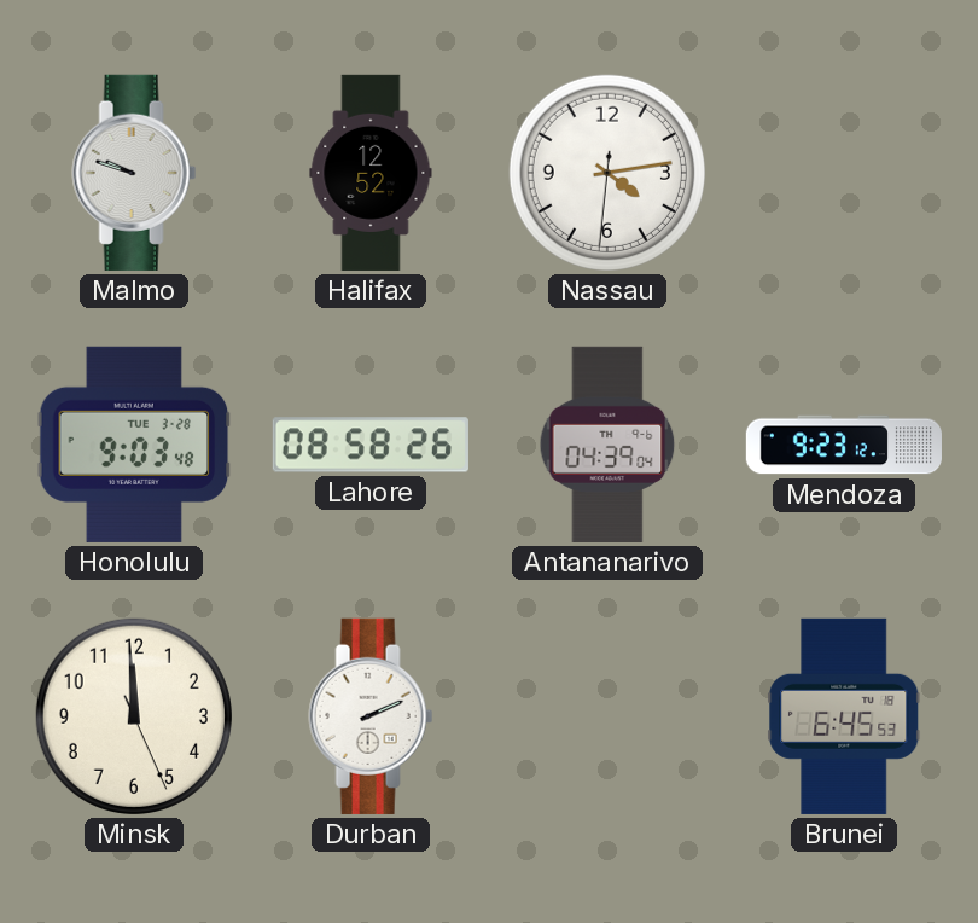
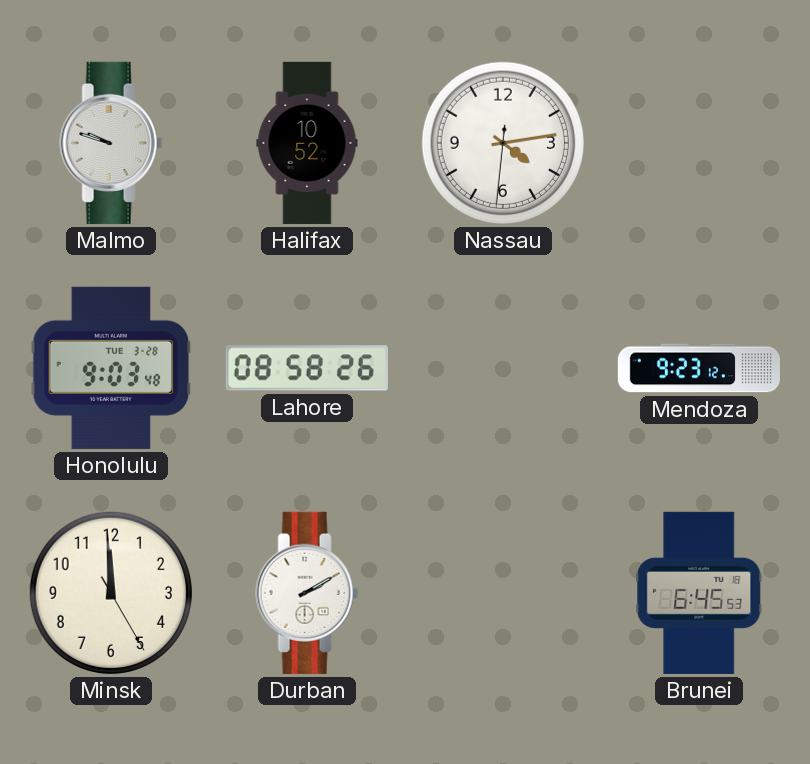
Halifax: 12:52 -> 10:52
Antananarivo: 04:39 -> none
Minsk: 11:59:26 -> 11:59:25
Durban: 2:11 -> 2:10
